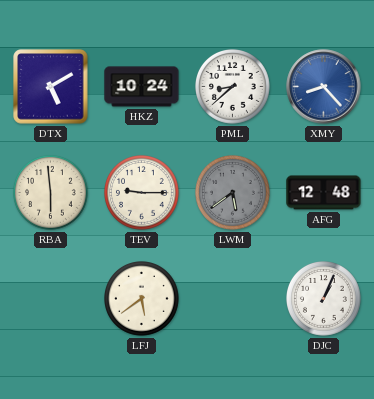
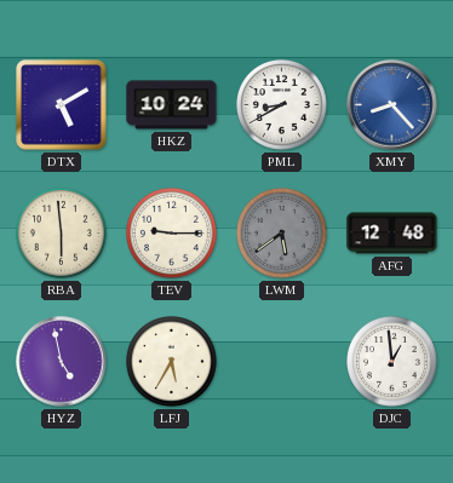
PML: 8:38 -> 8:40
HYZ: none -> 4:58
LFJ: 5:39 -> 5:35
DJC: 1:04 -> 12:59
